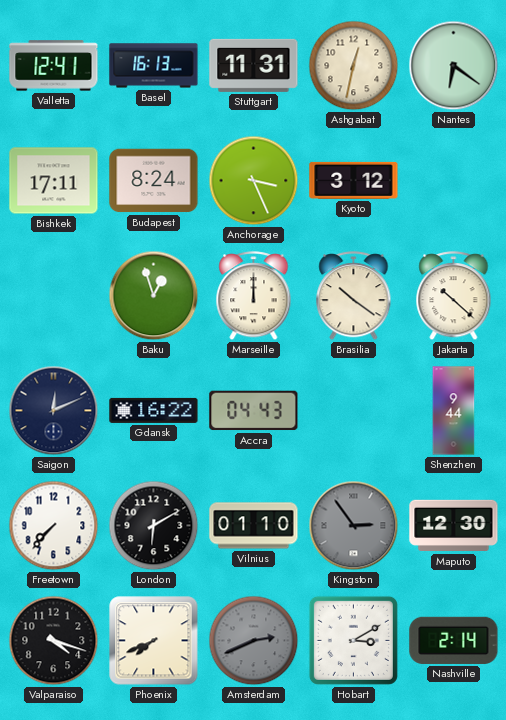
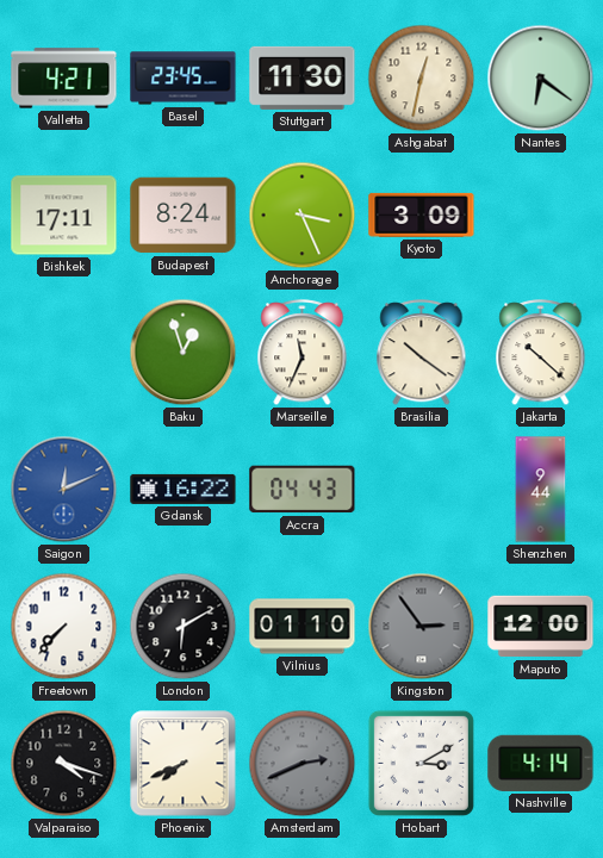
Valletta: 12:41 -> 4:21
Basel: 16:13 -> 23:45
Stuttgart: 11:31 -> 11:30
Kyoto: 3:12 -> 3:09
Marseille: 12:00 -> 11:34
Saigon dial: navy -> blue
Maputo: 12:30 -> 12:00
Nashville: 2:14 -> 4:14
